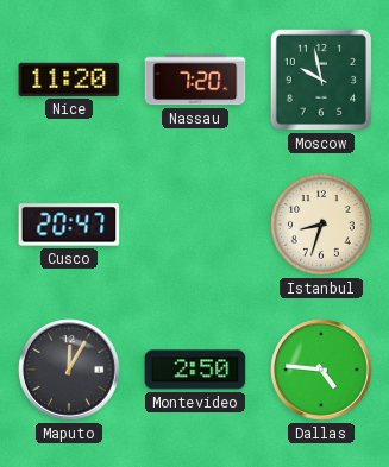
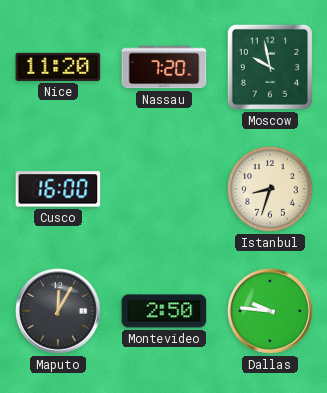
Cusco: 20:47 -> 16:00
Dallas: 4:46 -> 9:46
